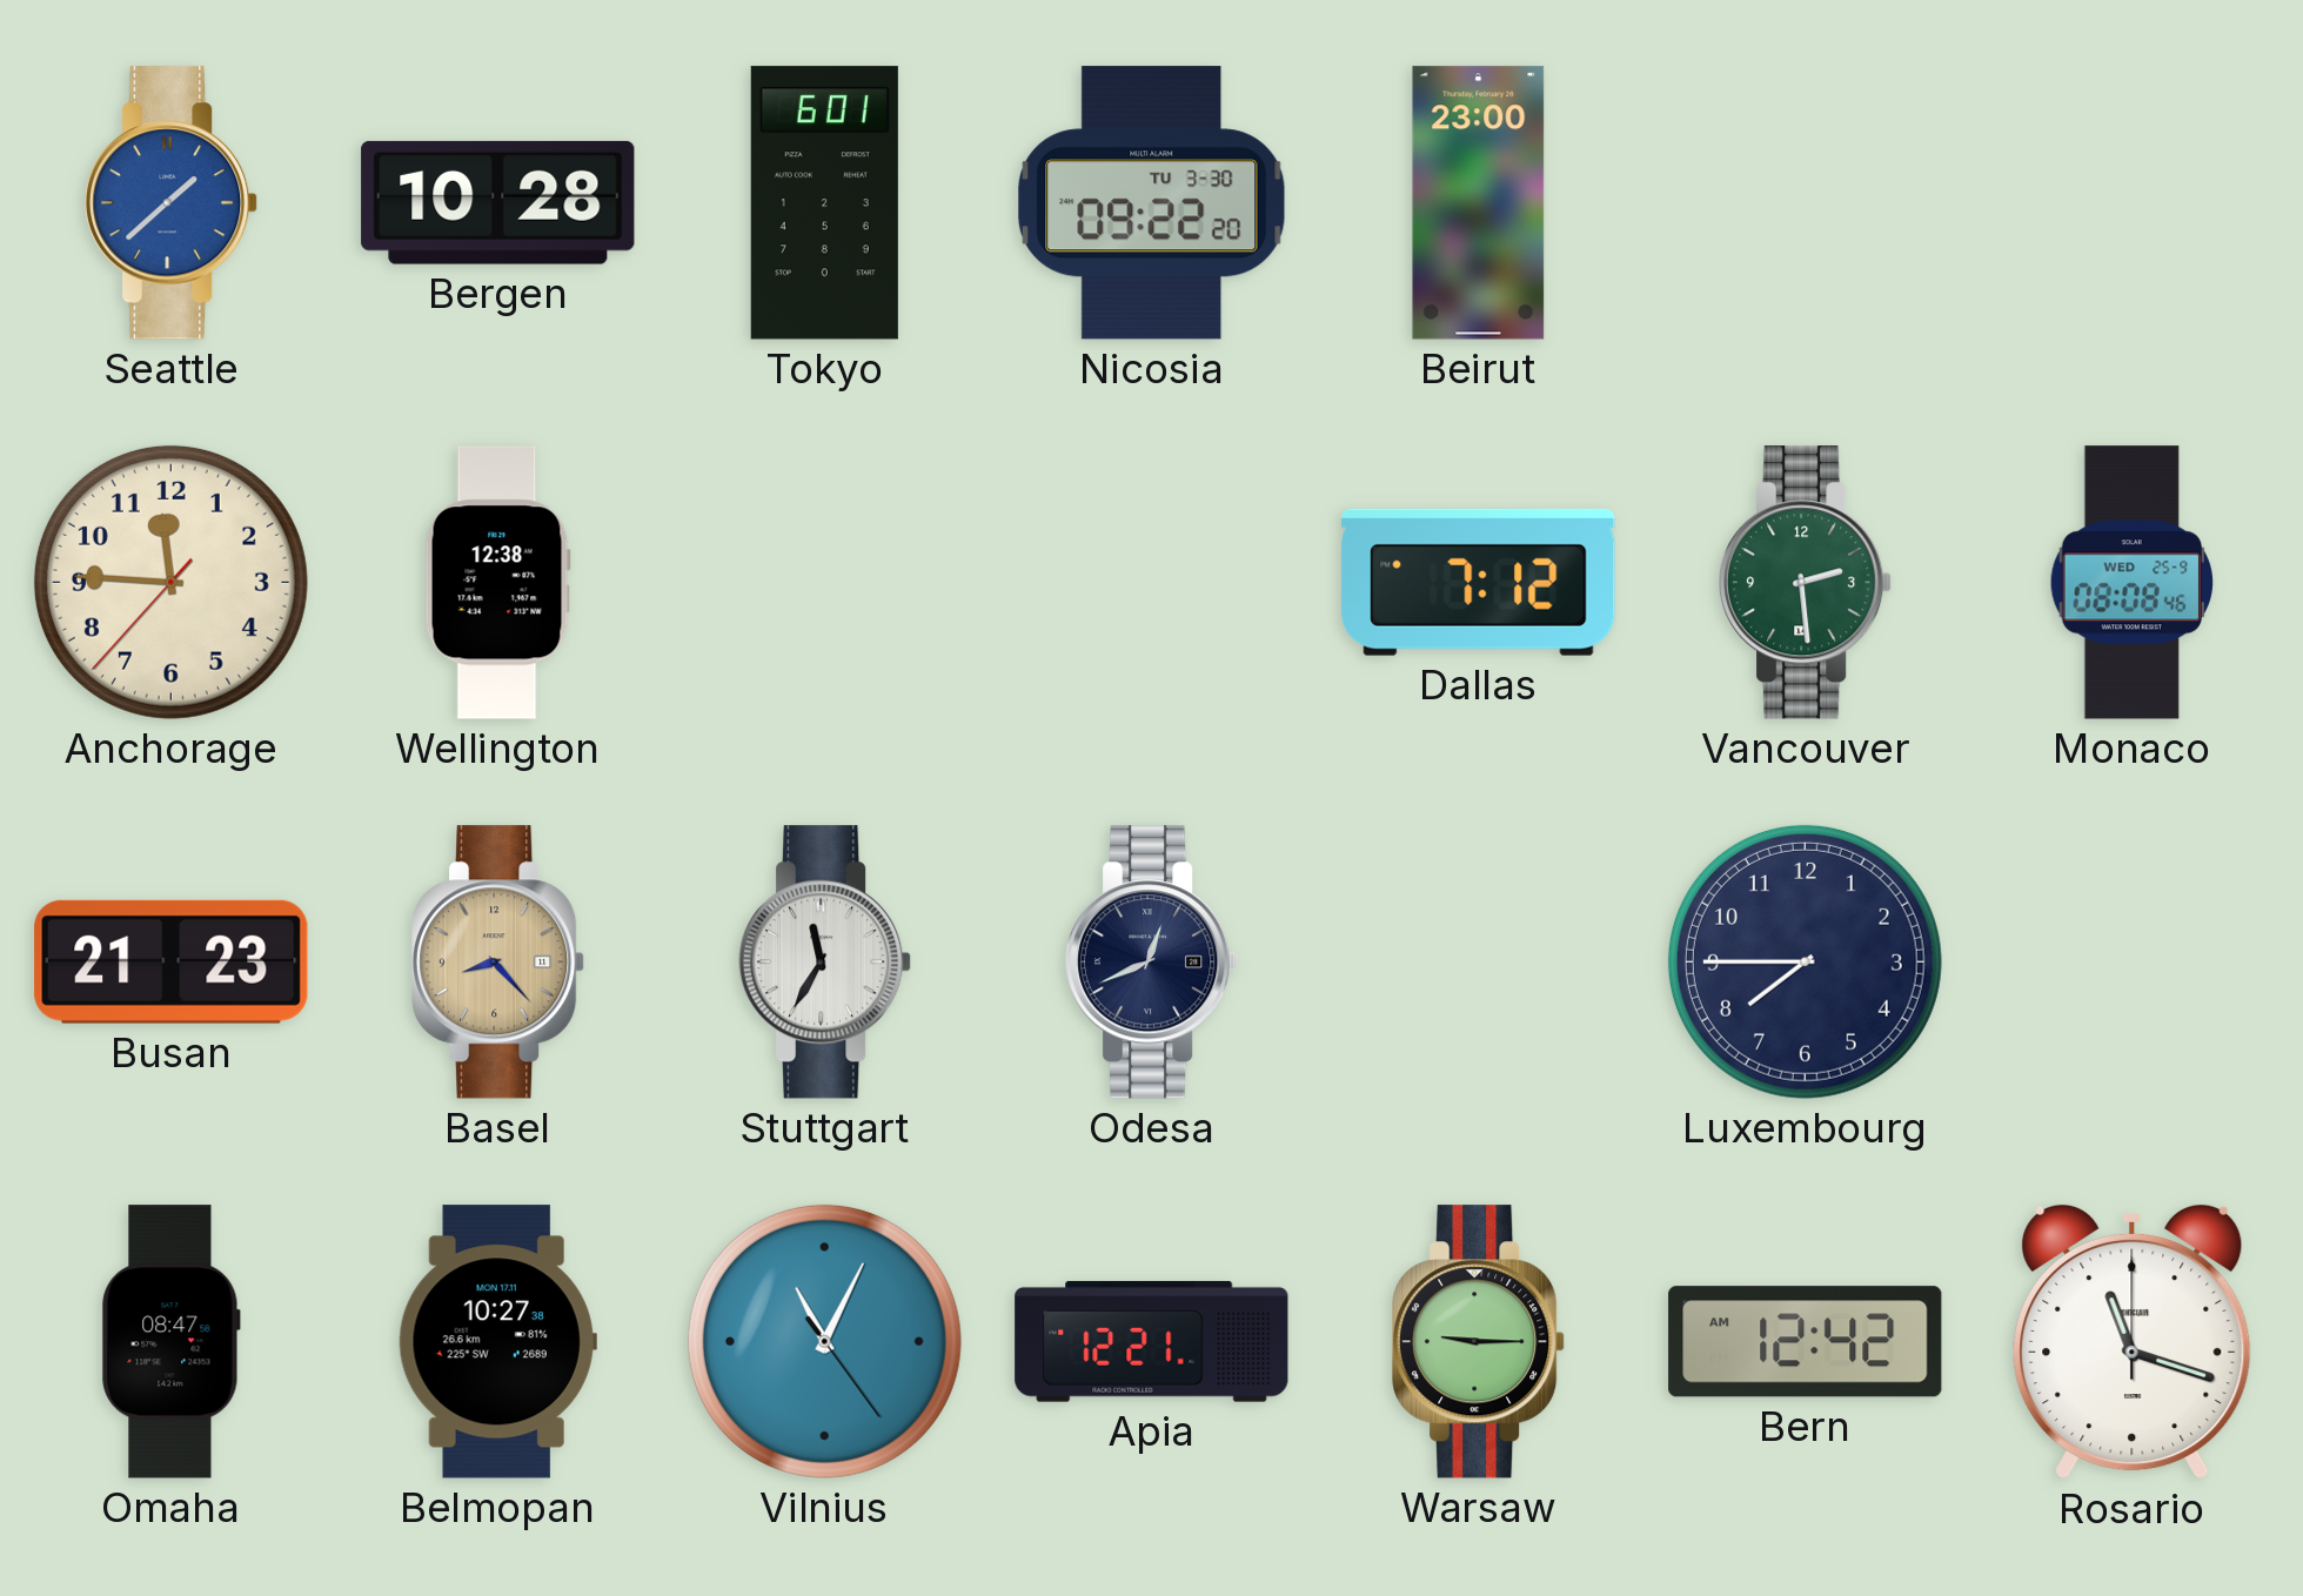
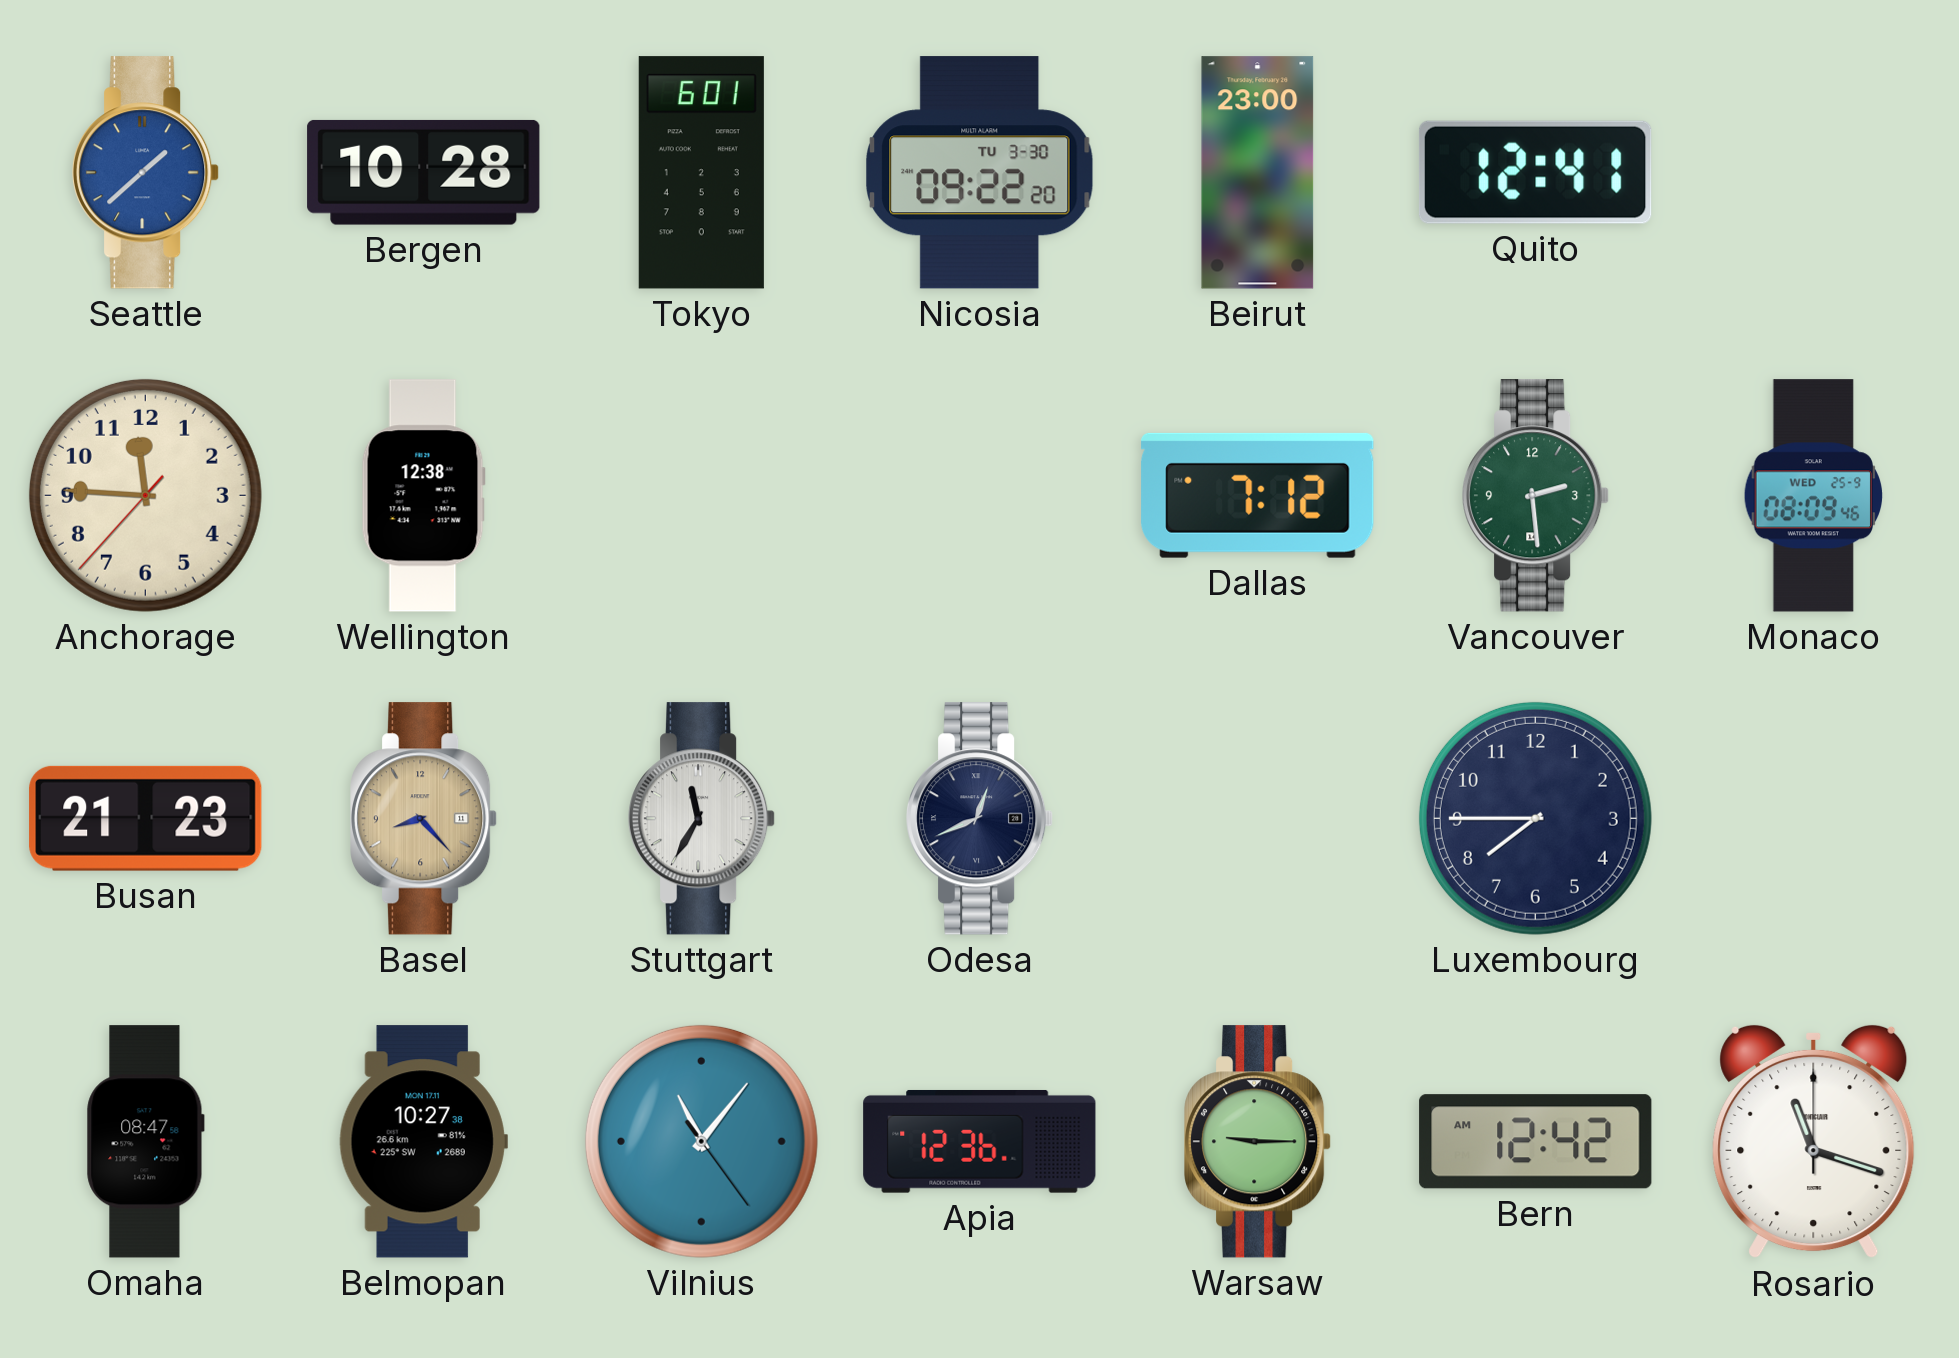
Quito: none -> 12:41
Monaco: 08:08 -> 08:09
Vilnius: 11:04 -> 11:06
Apia: 12:21 -> 12:36
